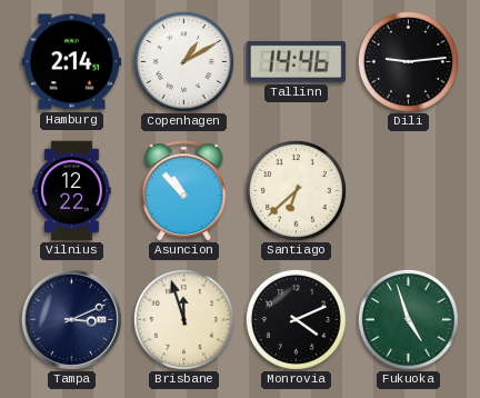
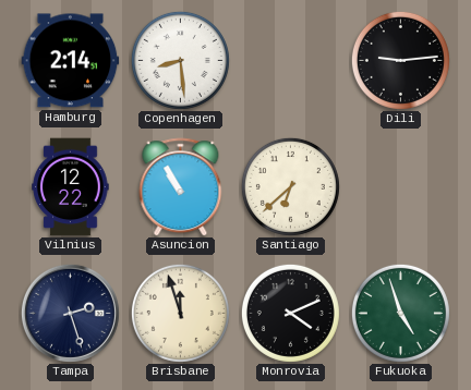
Copenhagen: 1:10 -> 8:29
Tallinn: 14:46 -> none
Asuncion: 10:53 -> 10:55
Tampa: 3:11 -> 2:27
